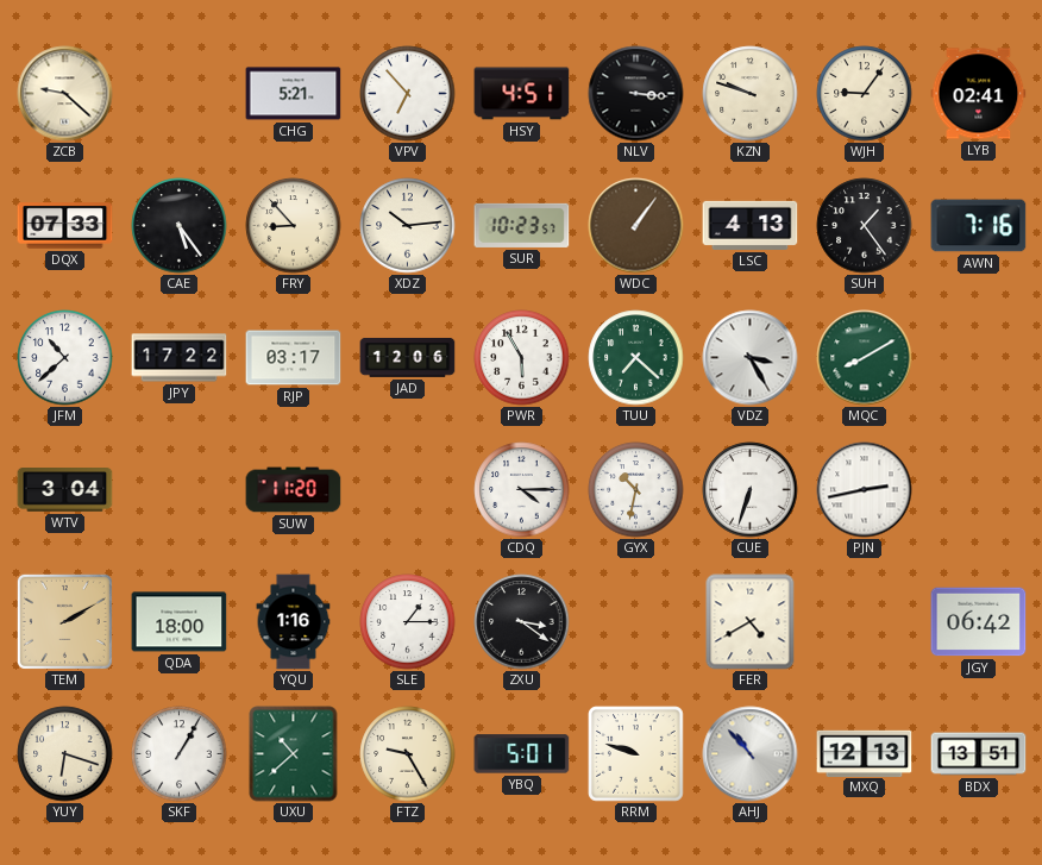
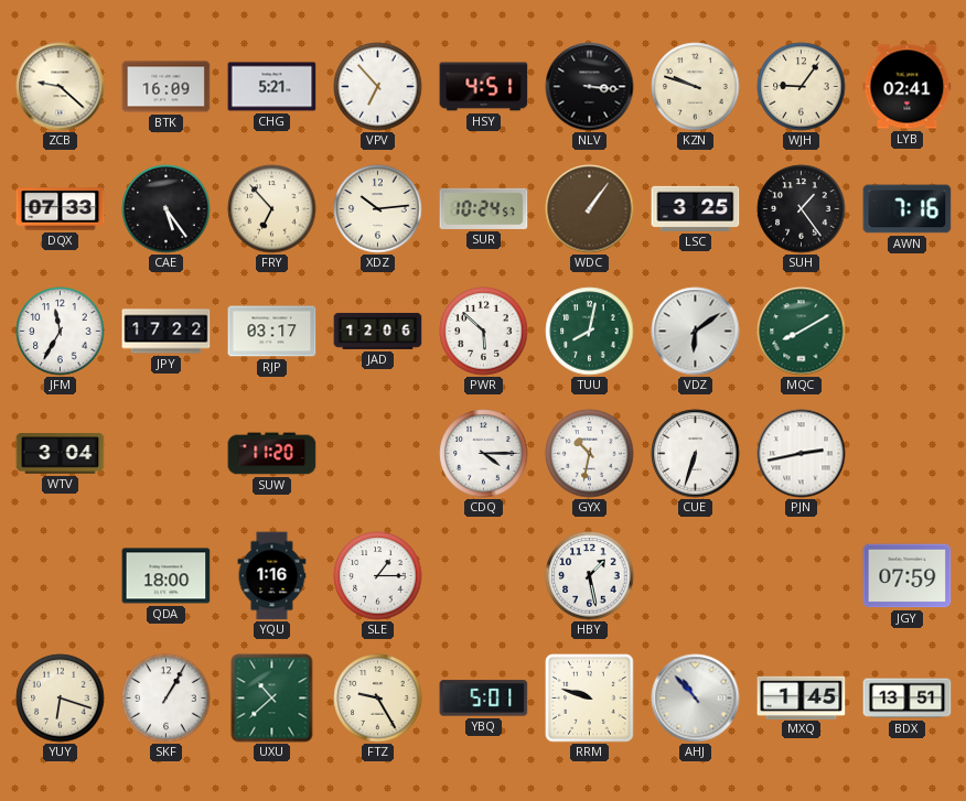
BTK: none -> 16:09
FRY: 8:53 -> 6:53
SUR: 10:23 -> 10:24
LSC: 4:13 -> 3:25
JFM: 10:38 -> 11:35
PWR: 5:55 -> 5:52
TUU: 7:22 -> 8:02
VDZ: 3:25 -> 6:09
TEM: 2:10 -> none
ZXU: 3:21 -> none
HBY: none -> 1:28
FER: 4:40 -> none
JGY: 06:42 -> 07:59
MXQ: 12:13 -> 1:45
